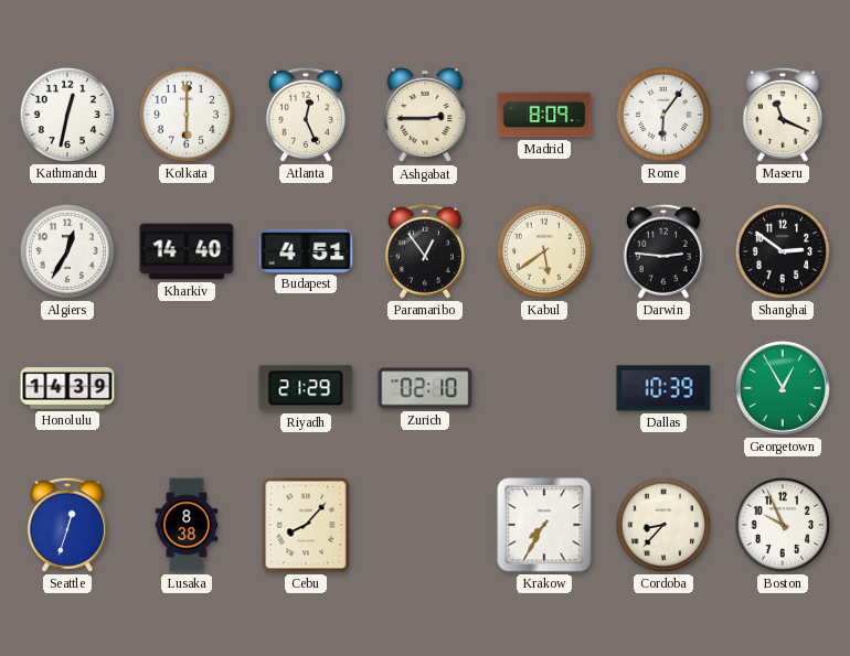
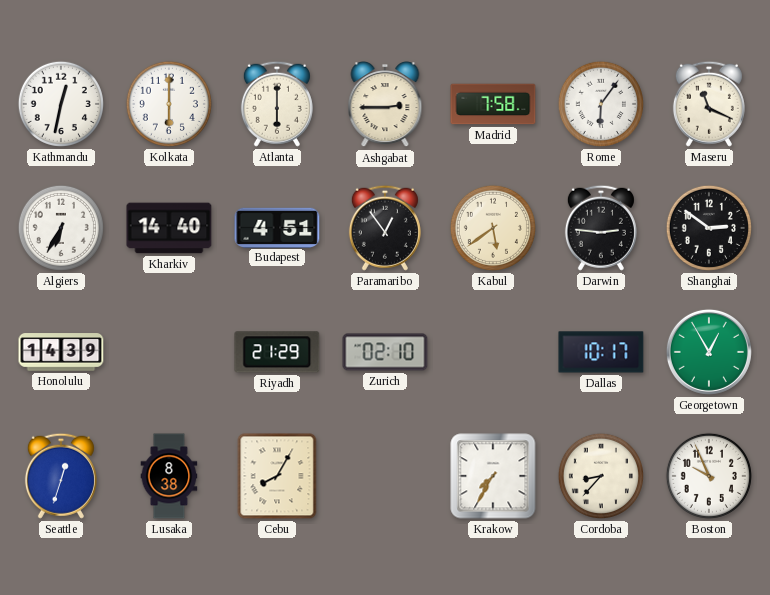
Atlanta: 12:26 -> 6:00
Madrid: 8:09 -> 7:58
Algiers: 12:35 -> 6:35
Dallas: 10:39 -> 10:17
Cebu: 8:07 -> 8:05
